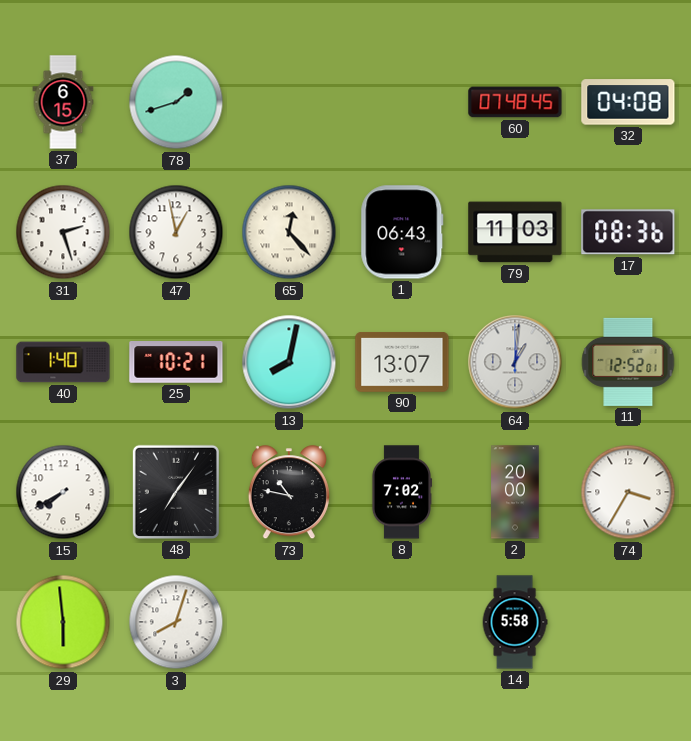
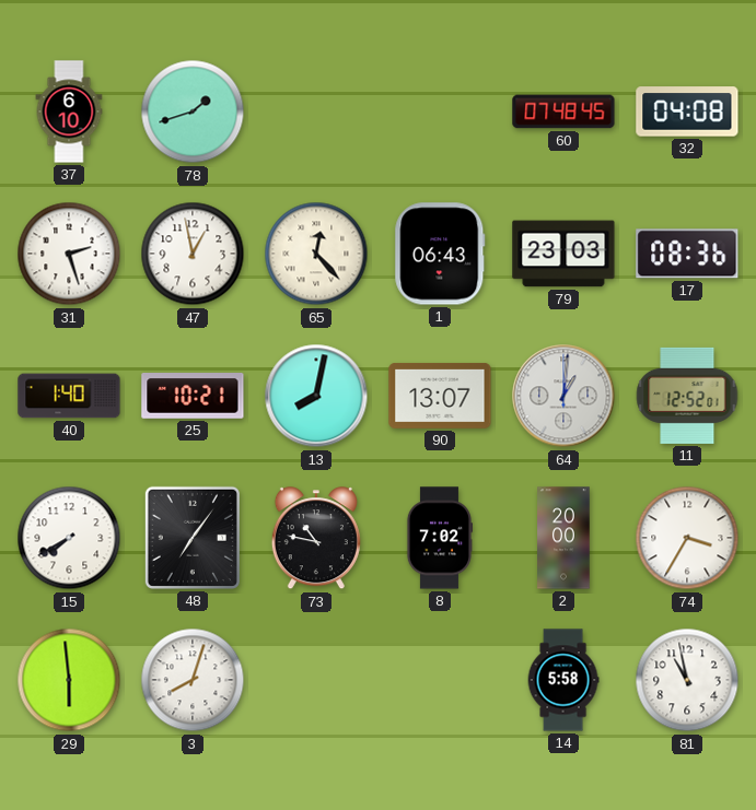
37: 6:15 -> 6:10
79: 11:03 -> 23:03
81: none -> 10:58
